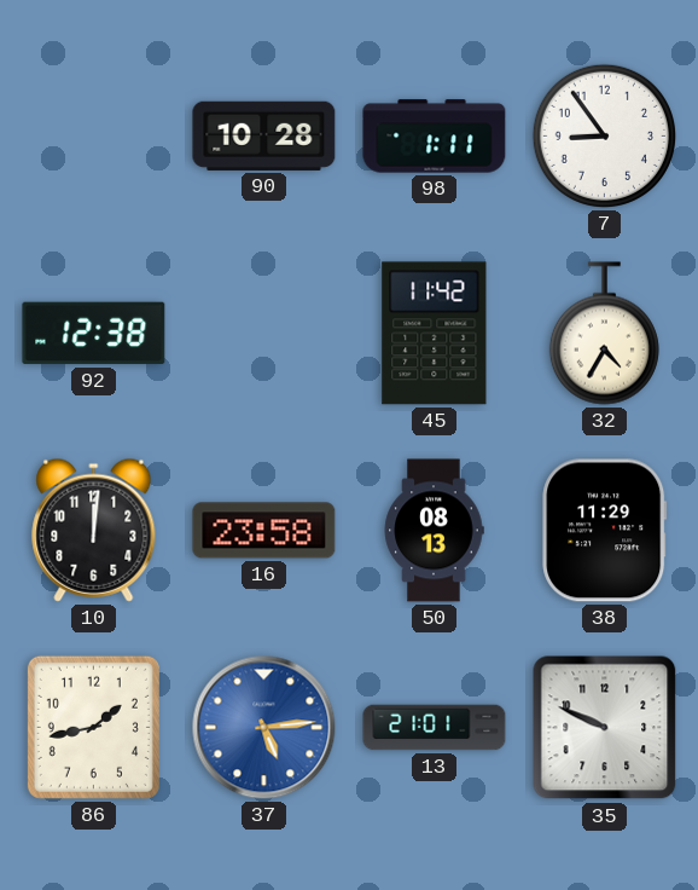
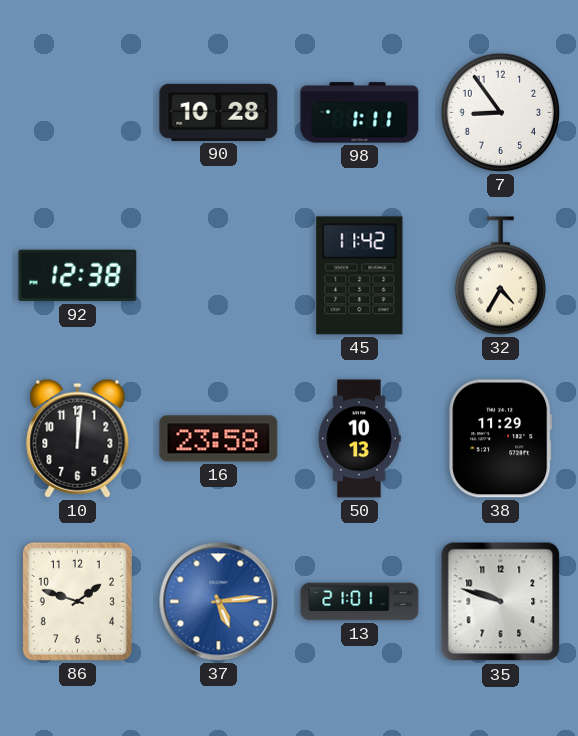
50: 08:13 -> 10:13
86: 1:43 -> 1:48
35: 9:49 -> 9:48
